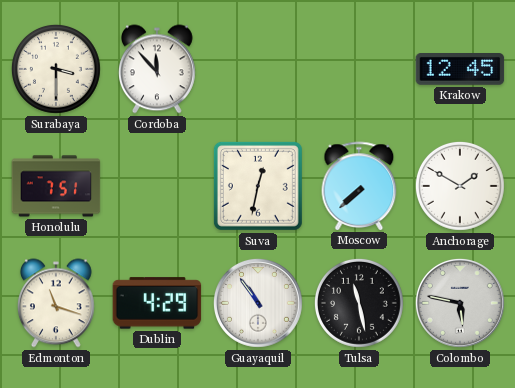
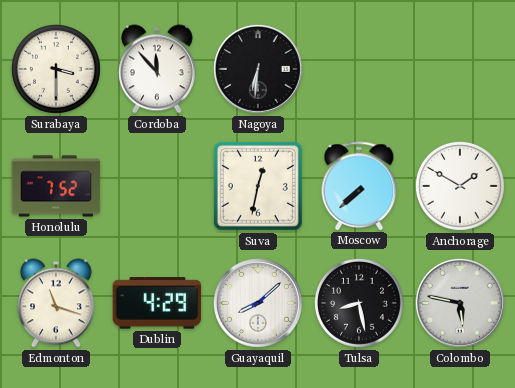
Nagoya: none -> 6:31
Krakow: 12:45 -> none
Honolulu: 7:51 -> 7:52
Guayaquil: 10:54 -> 8:08
Tulsa: 11:28 -> 8:28
